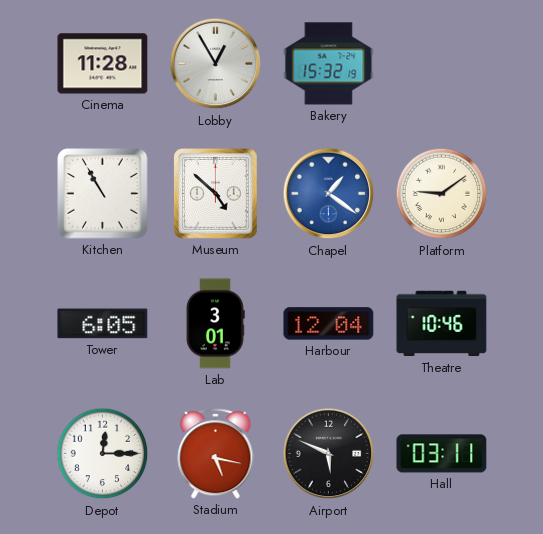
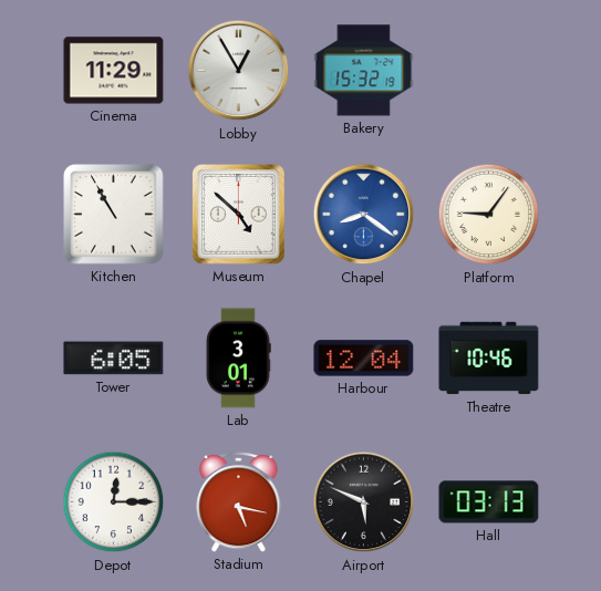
Cinema: 11:28 -> 11:29
Chapel: 1:21 -> 8:21
Platform: 9:09 -> 9:06
Hall: 03:11 -> 03:13
